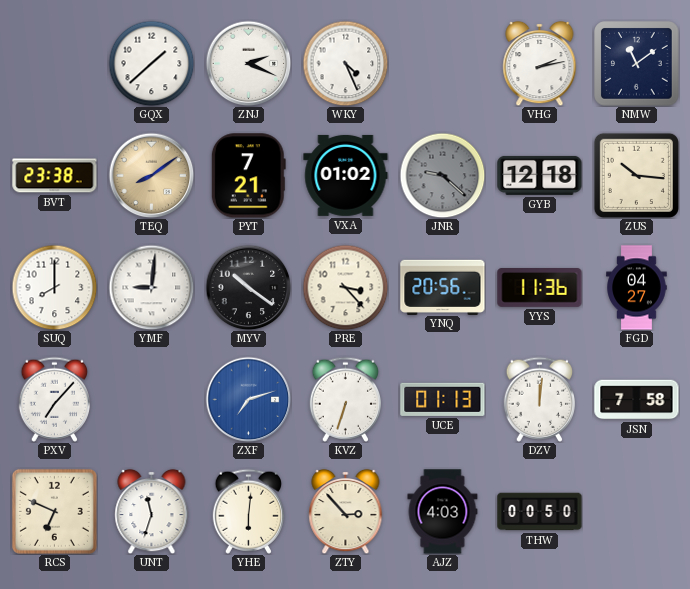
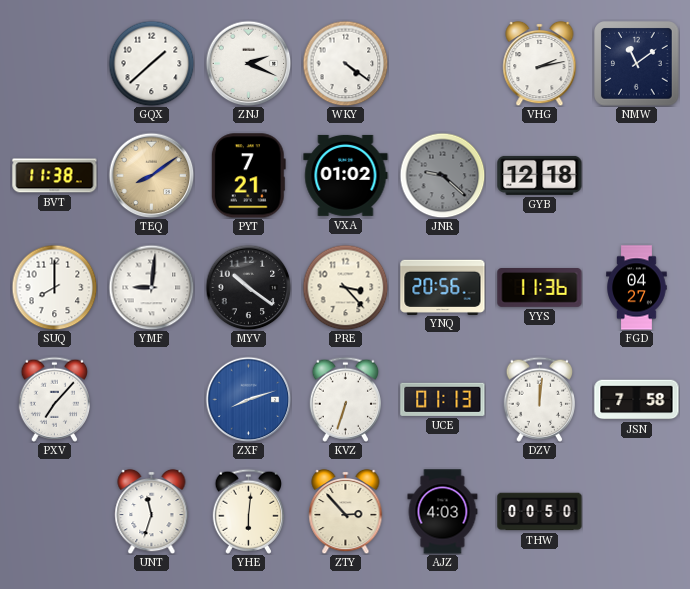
WKY: 4:26 -> 4:21
BVT: 23:38 -> 11:38
ZUS: 10:16 -> none
ZXF: 7:12 -> 8:12
RCS: 6:49 -> none
